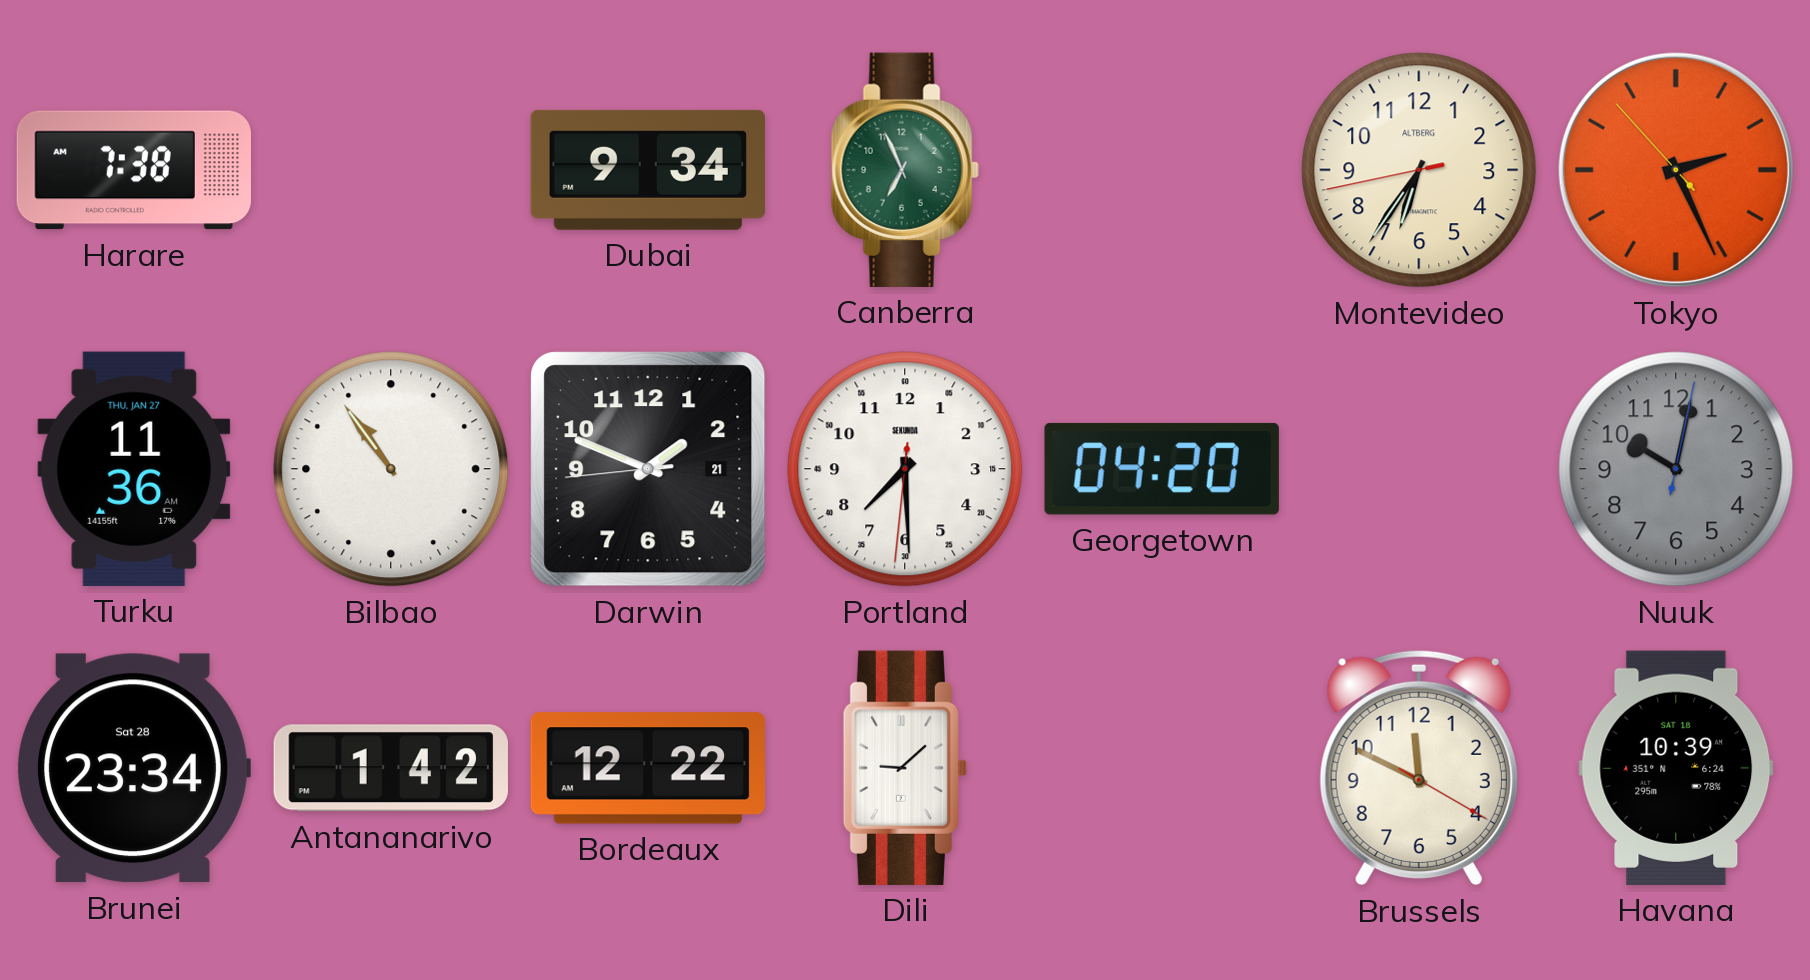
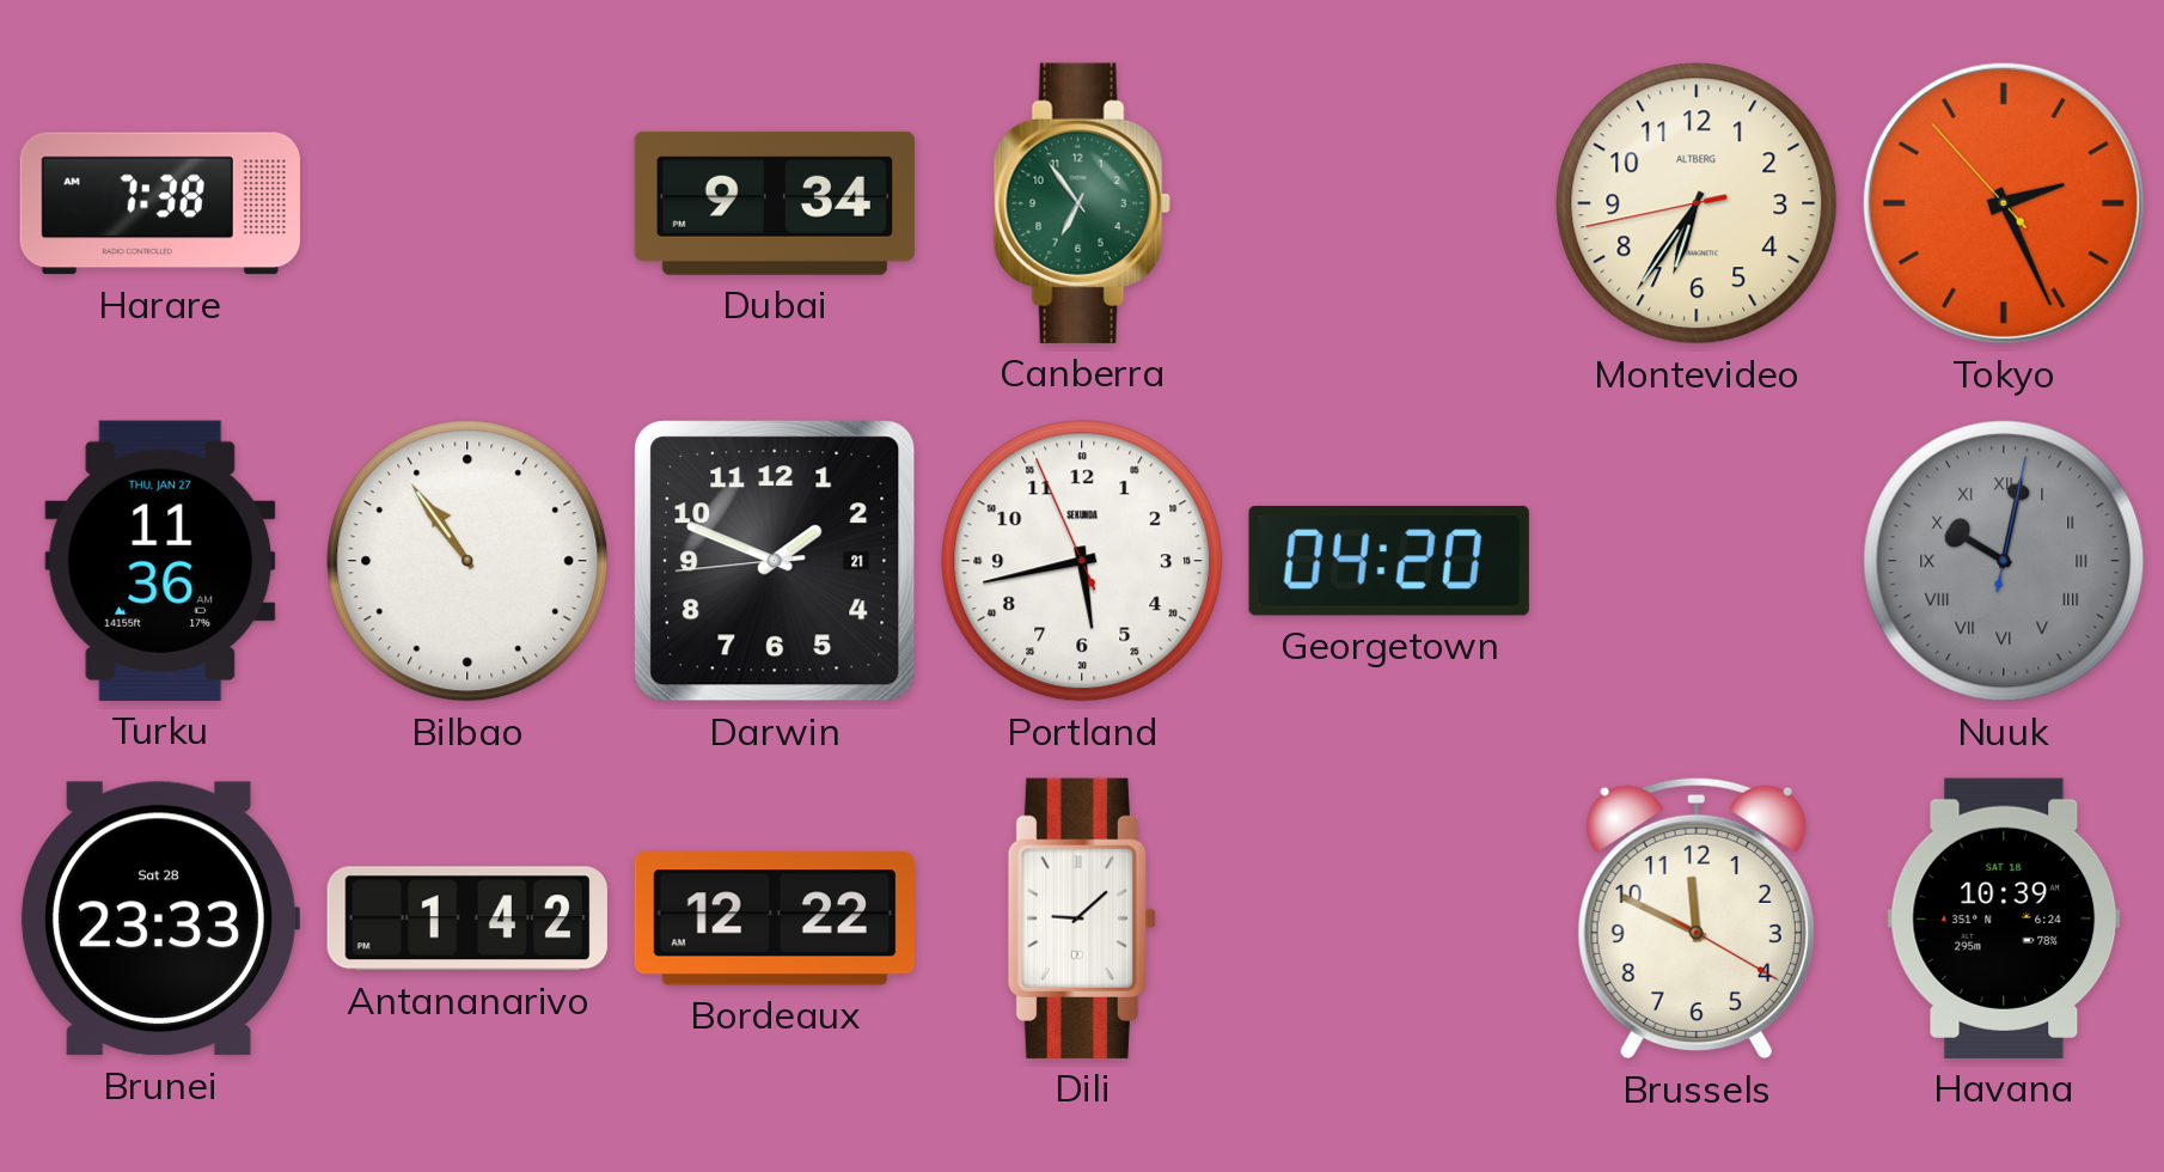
Canberra: 6:56 -> 6:54
Portland: 7:29 -> 5:42
Nuuk numerals: Arabic -> Roman
Brunei: 23:34 -> 23:33
